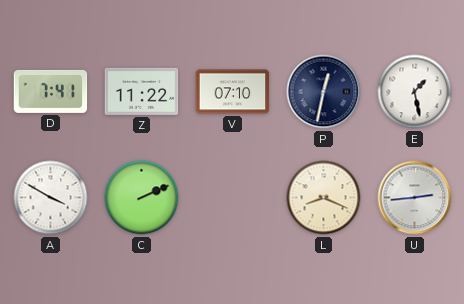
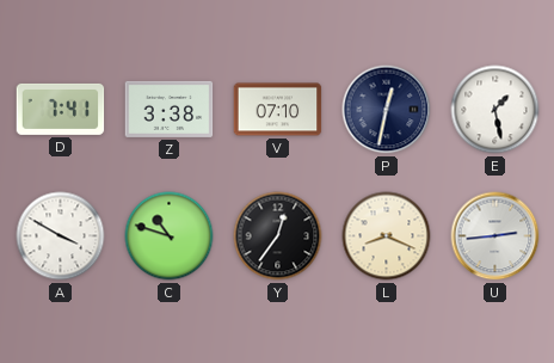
Z: 11:22 -> 3:38
C: 2:11 -> 10:48
Y: none -> 12:36
